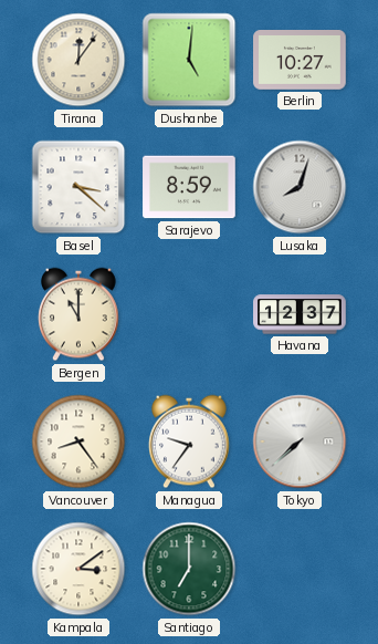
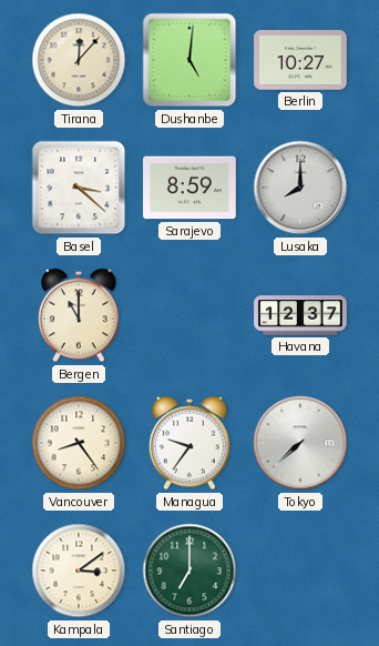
Tirana: 12:06 -> 12:07
Lusaka: 8:03 -> 8:00
